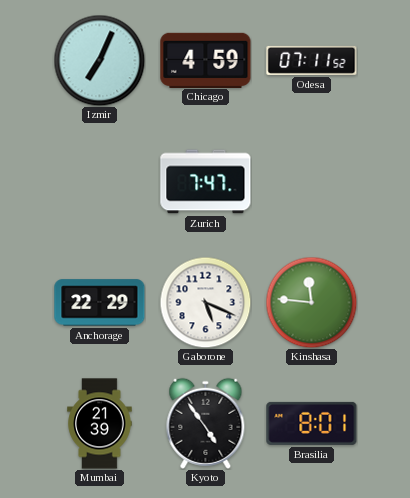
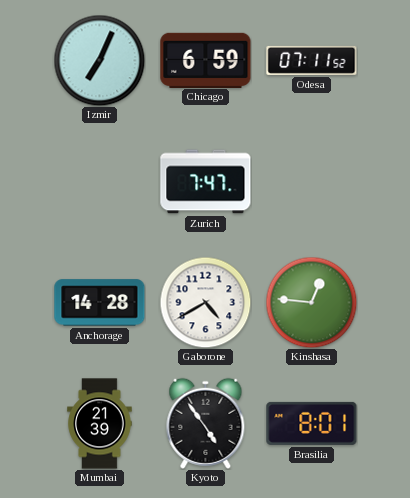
Chicago: 4:59 -> 6:59
Anchorage: 22:29 -> 14:28
Gaborone: 5:19 -> 4:40
Kinshasa: 11:46 -> 12:46
